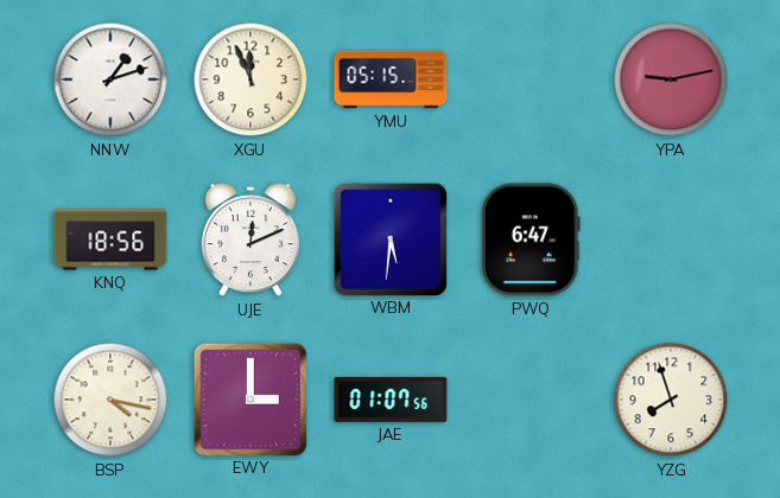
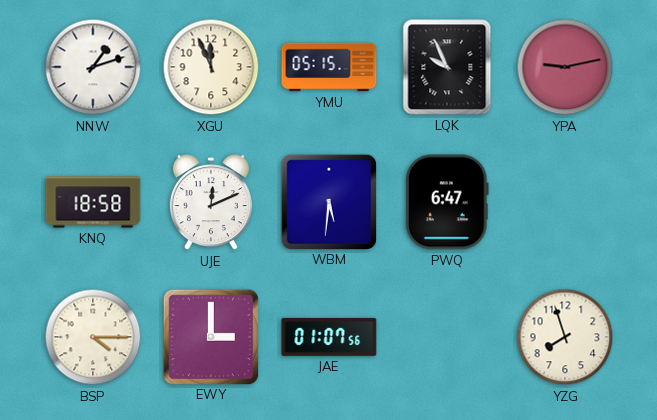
LQK: none -> 9:56
KNQ: 18:56 -> 18:58
BSP: 4:17 -> 4:15
